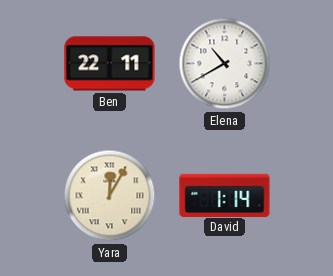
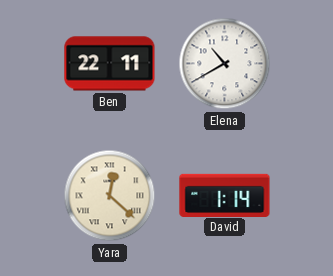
Yara: 12:05 -> 12:22
